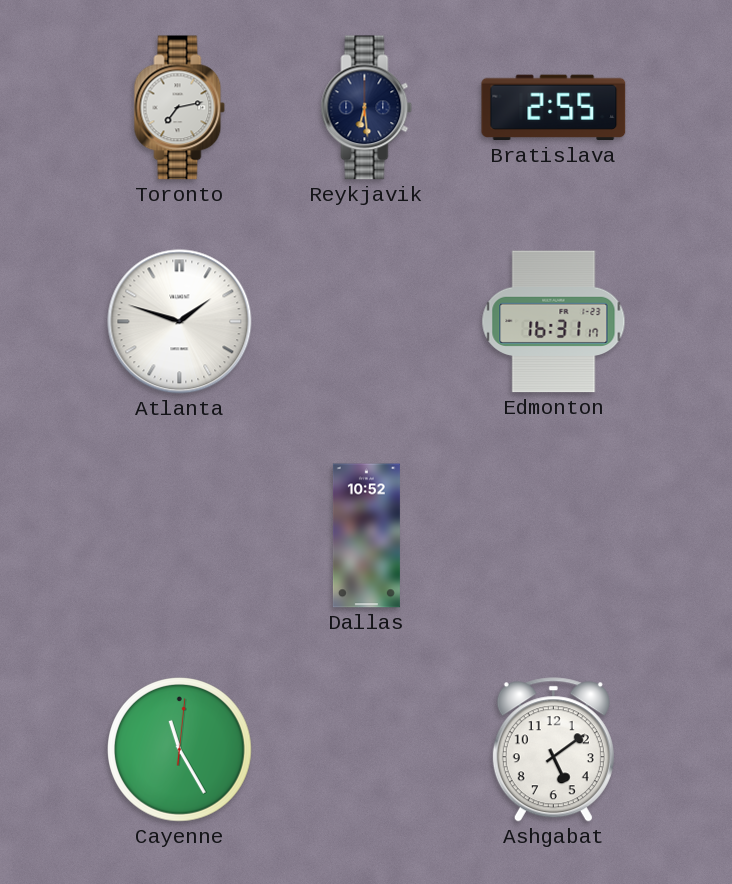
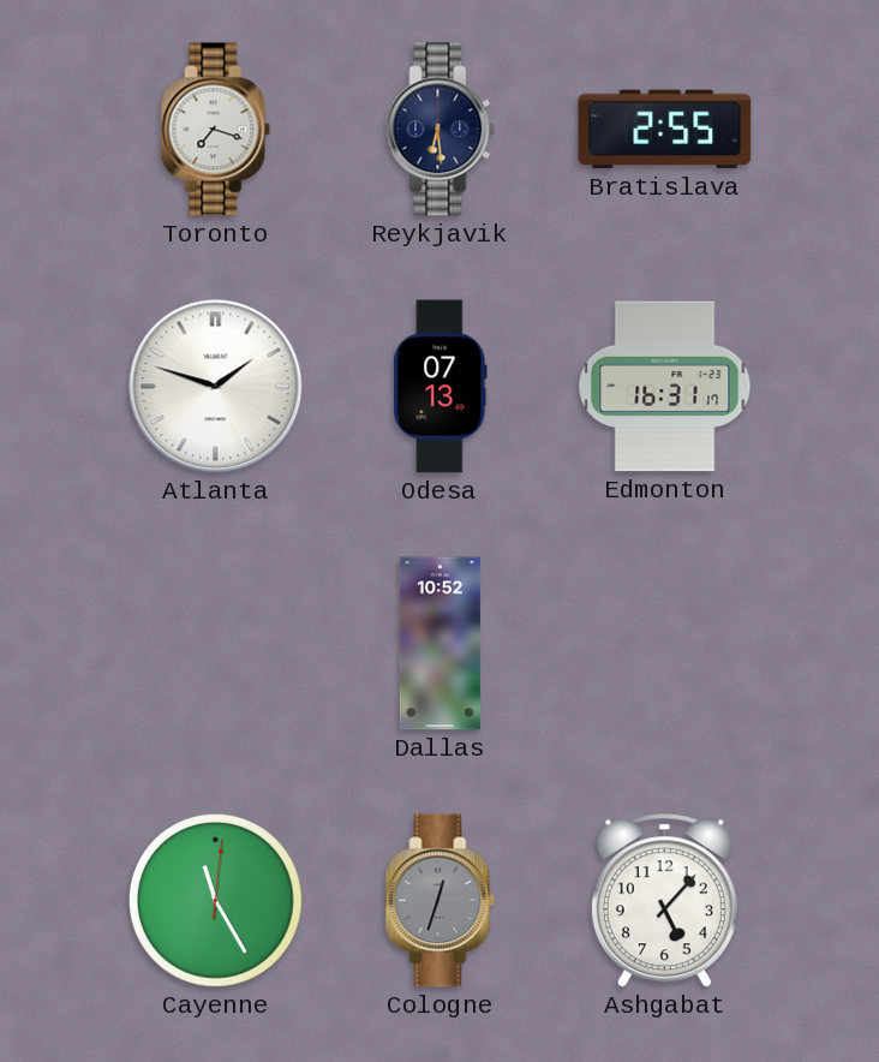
Toronto: 7:13 -> 7:18
Odesa: none -> 07:13
Cologne: none -> 12:33
Ashgabat: 5:09 -> 5:07
